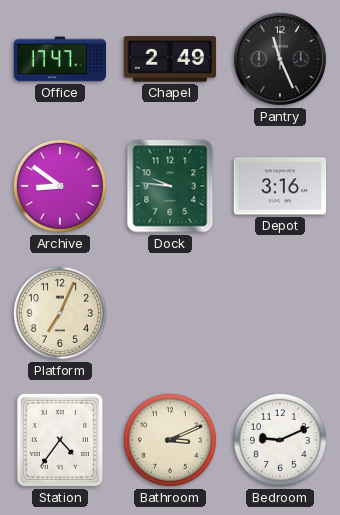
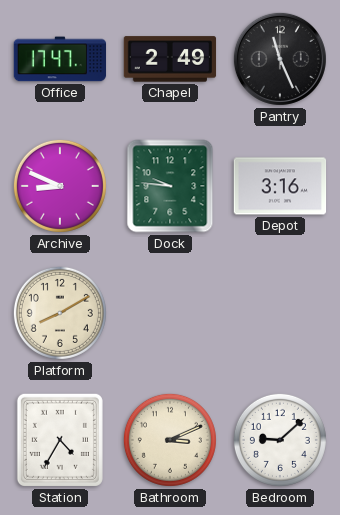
Archive: 8:51 -> 8:49
Platform: 7:04 -> 8:10
Station: 4:36 -> 4:35
Bedroom: 9:11 -> 9:08
